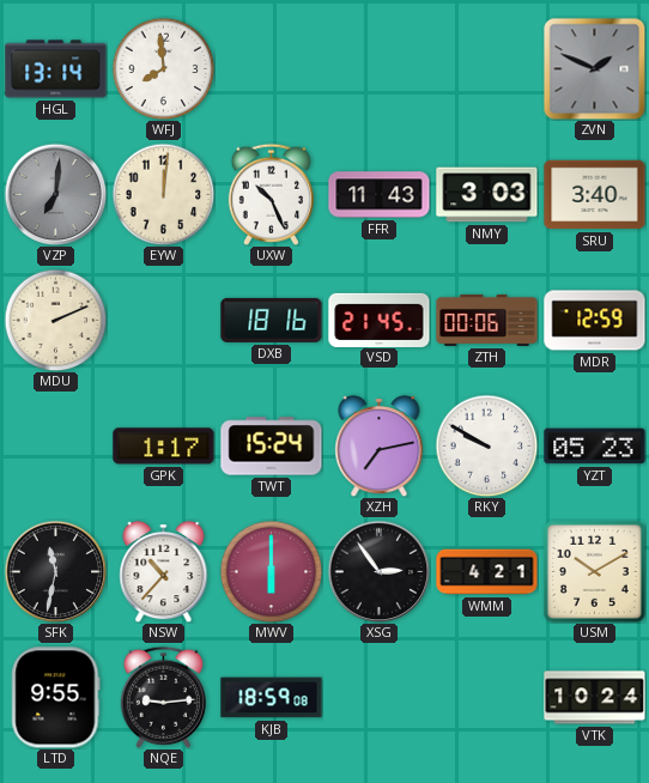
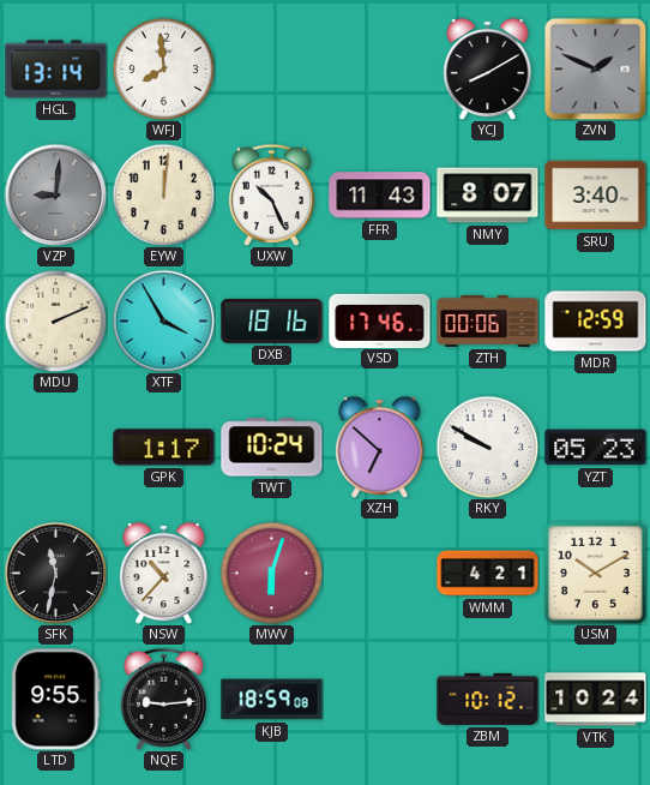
YCJ: none -> 8:10
VZP: 7:01 -> 9:01
NMY: 3:03 -> 8:07
XTF: none -> 3:55
VSD: 21:45 -> 17:46
TWT: 15:24 -> 10:24
XZH: 7:13 -> 6:52
MWV: 6:00 -> 6:03
XSG: 2:54 -> none
ZBM: none -> 10:12
